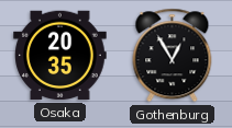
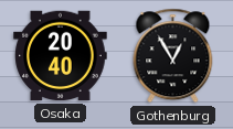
Osaka: 20:35 -> 20:40
